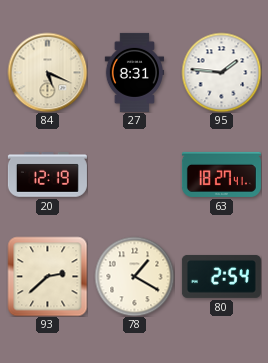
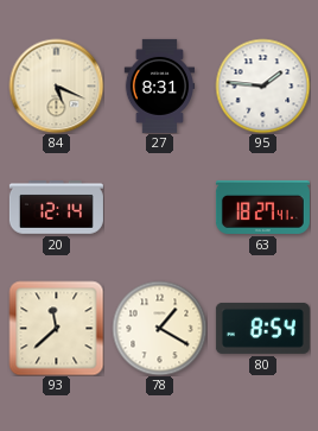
20: 12:19 -> 12:14
93: 2:38 -> 11:38
80: 2:54 -> 8:54
